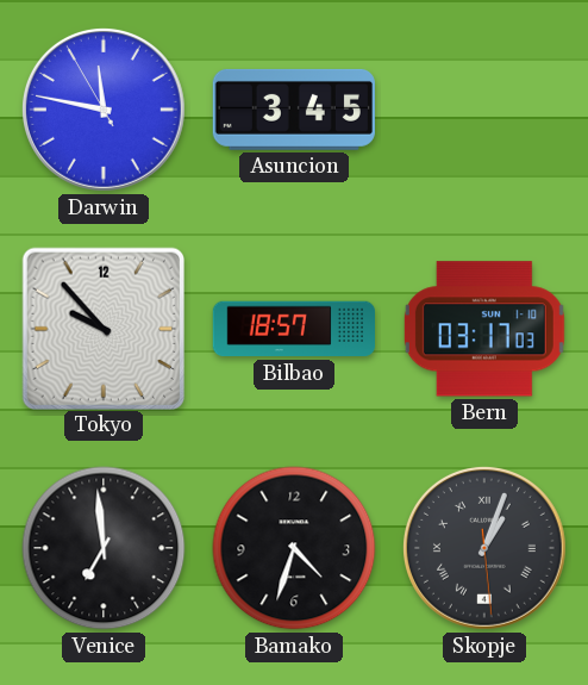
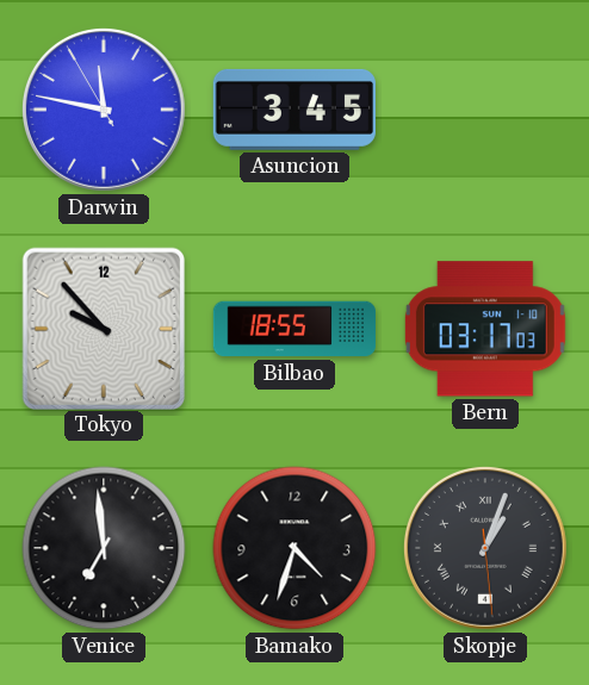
Bilbao: 18:57 -> 18:55
